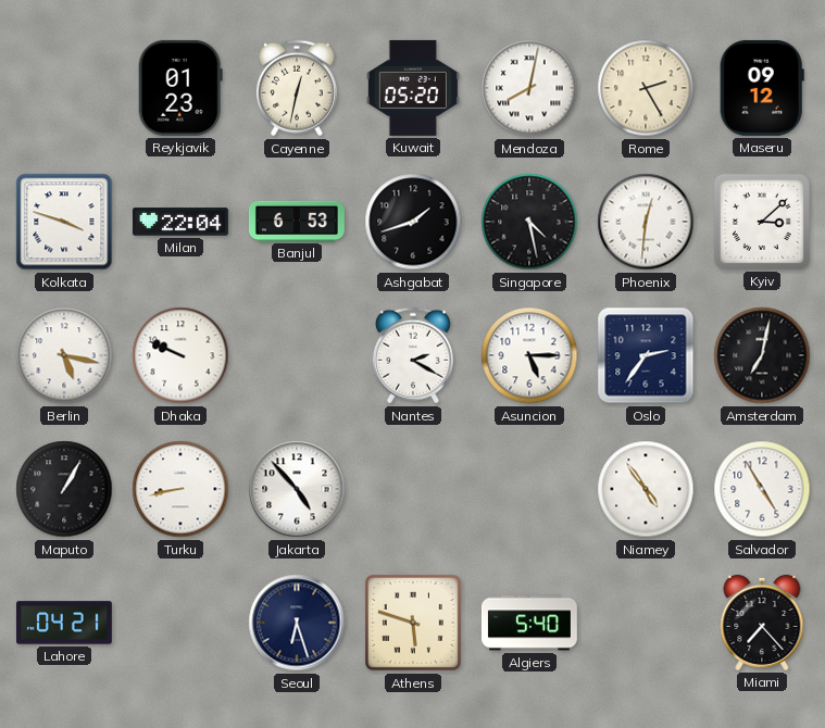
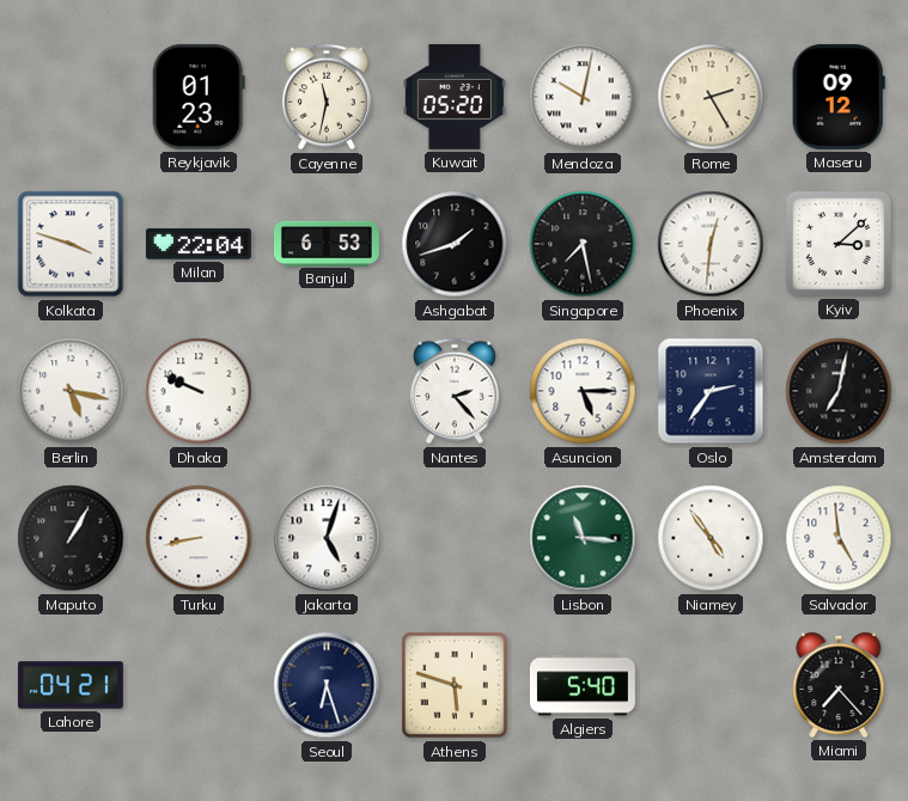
Cayenne: 12:32 -> 11:32
Mendoza: 8:02 -> 10:02
Singapore: 4:28 -> 7:28
Nantes: 2:20 -> 2:23
Jakarta: 4:53 -> 5:03
Lisbon: none -> 11:16
Salvador: 4:55 -> 4:59
